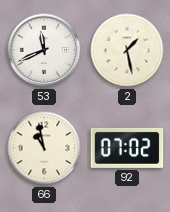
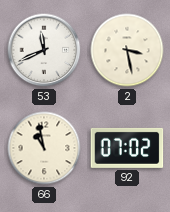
2: 1:28 -> 3:28
